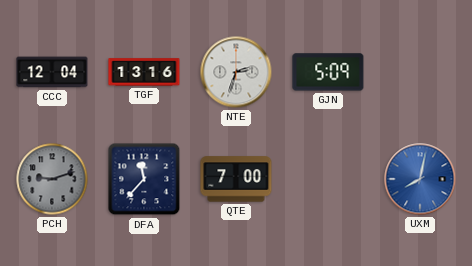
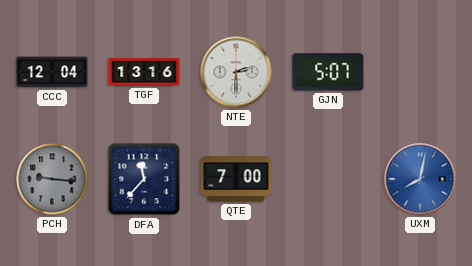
NTE: 2:33 -> 2:30
GJN: 5:09 -> 5:07
PCH: 9:12 -> 9:16
